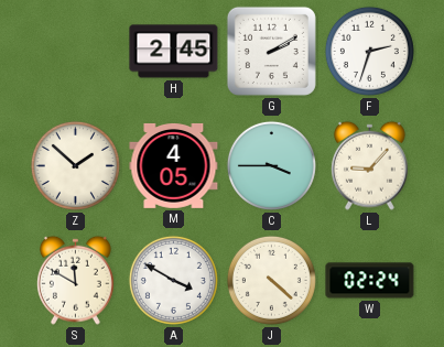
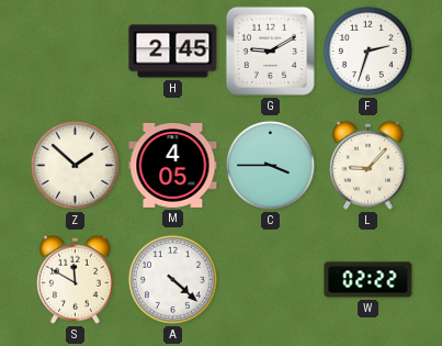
G: 2:10 -> 9:10
A: 3:50 -> 4:22
J: 4:22 -> none
W: 02:24 -> 02:22
